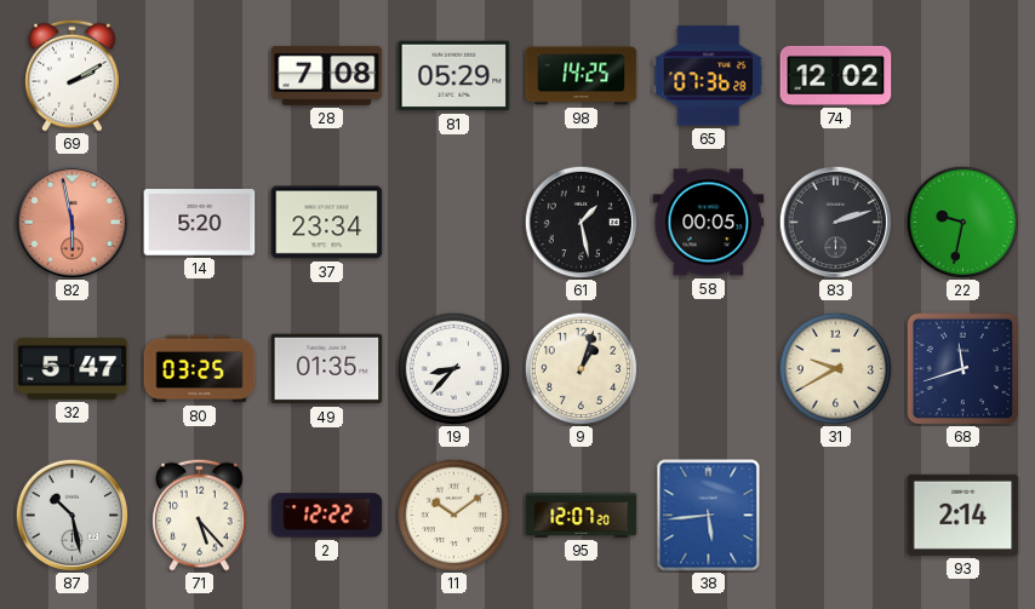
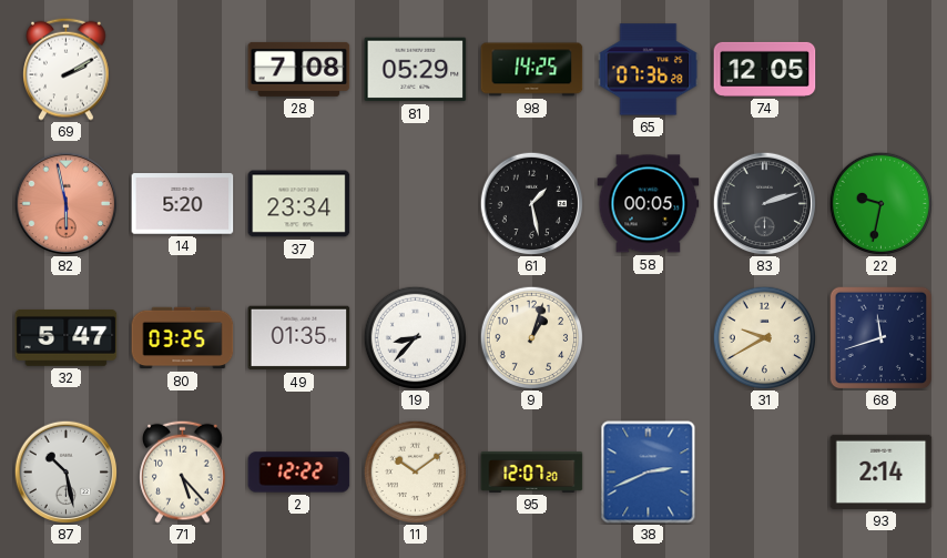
74: 12:02 -> 12:05
38: 5:44 -> 2:41
